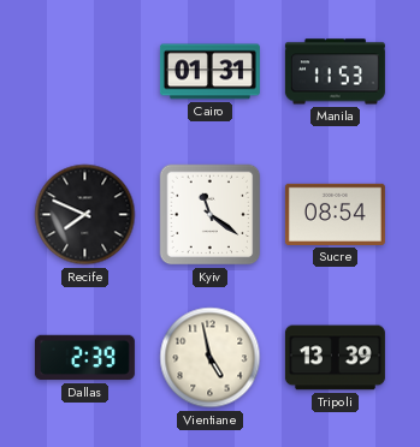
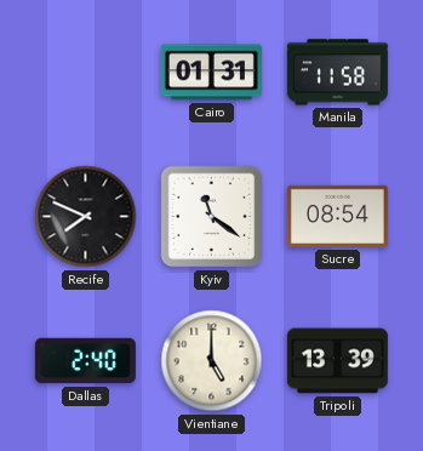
Manila: 11:53 -> 11:58
Dallas: 2:39 -> 2:40
Vientiane: 4:58 -> 5:00
